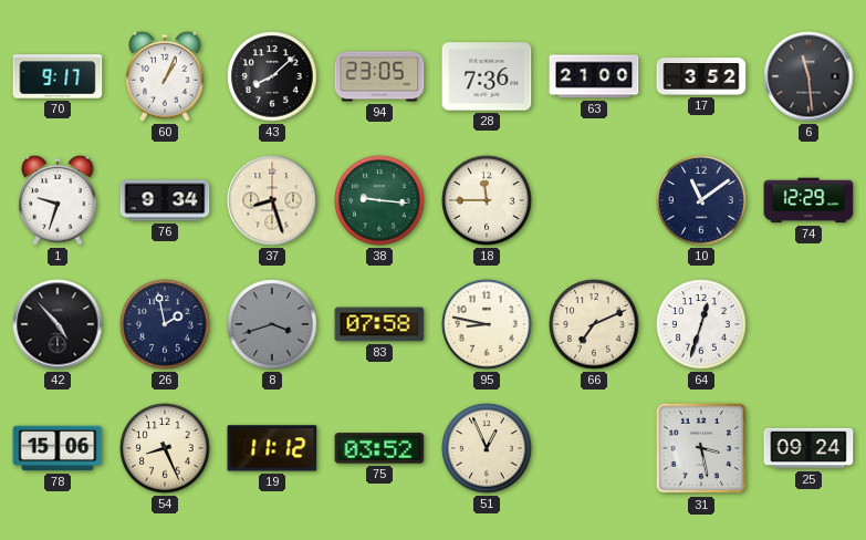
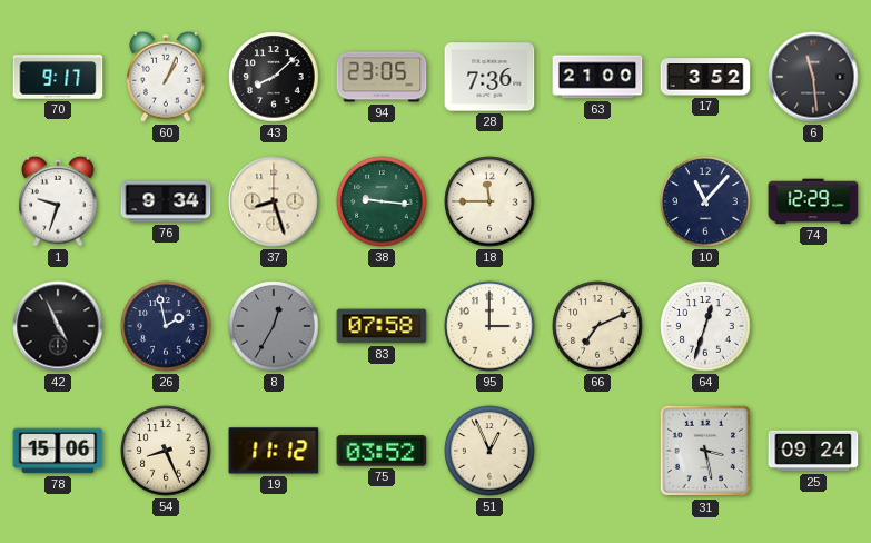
10: 11:09 -> 11:07
42: 4:53 -> 4:56
8: 3:42 -> 12:35
95: 8:47 -> 3:00
